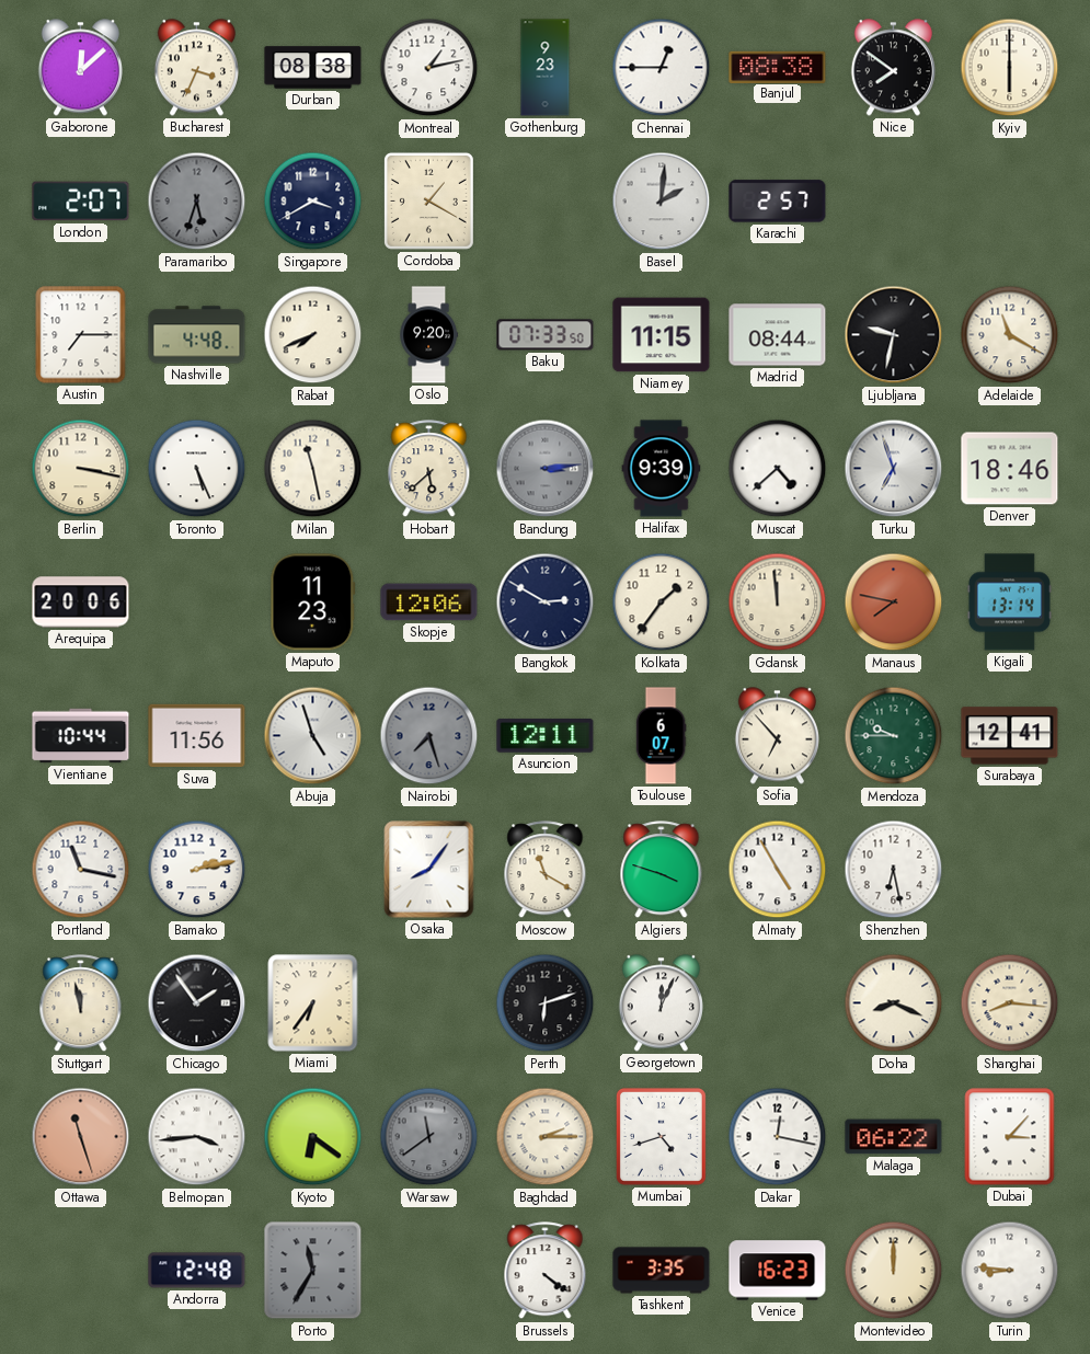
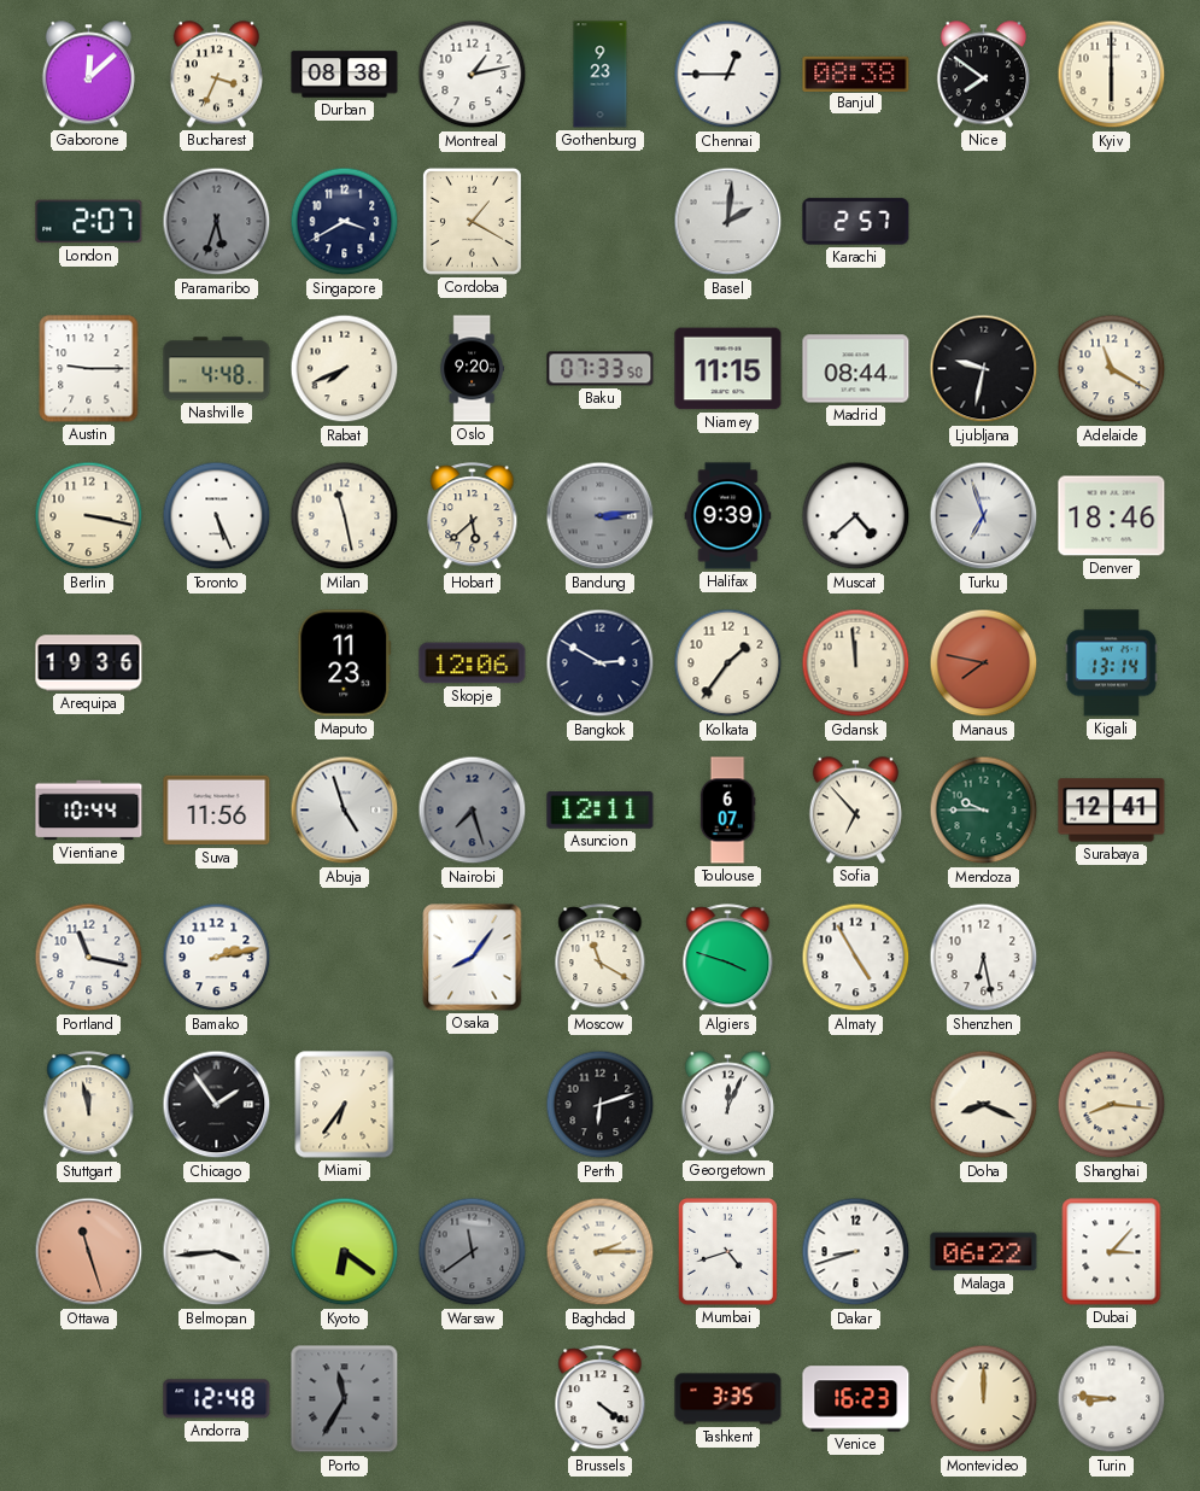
Austin: 7:15 -> 9:15
Arequipa: 20:06 -> 19:36
Dakar: 12:17 -> 8:42
